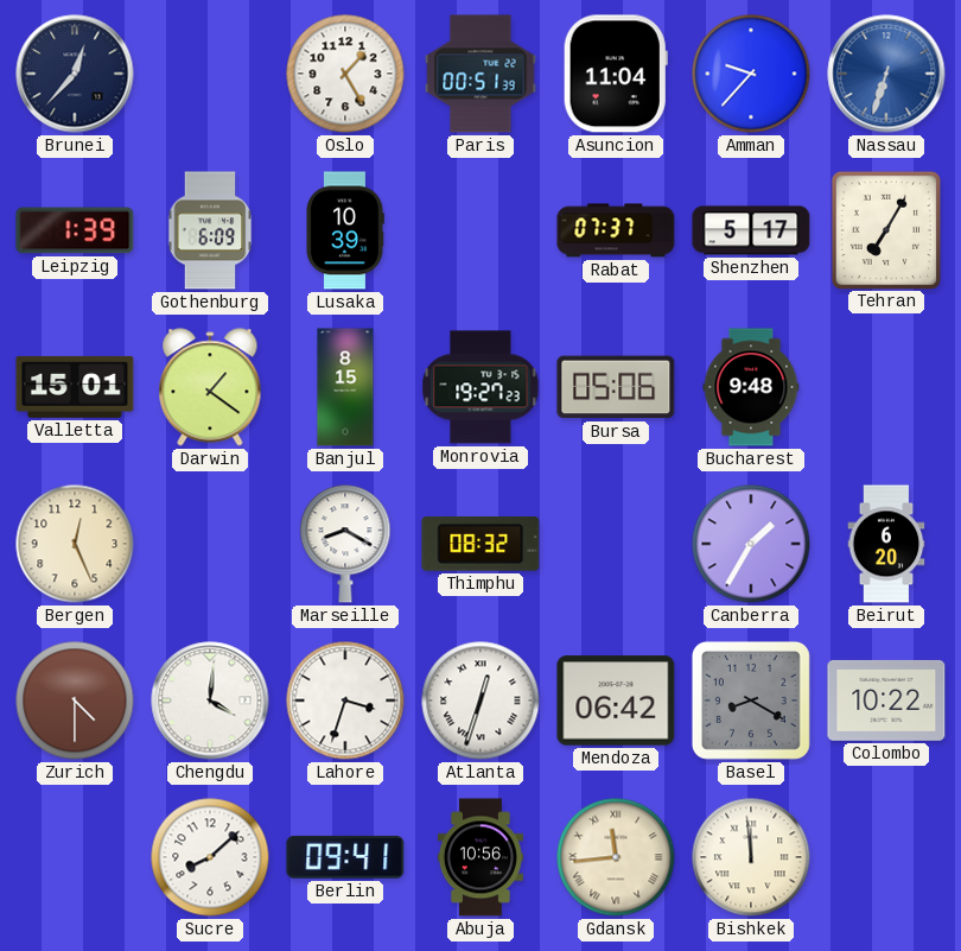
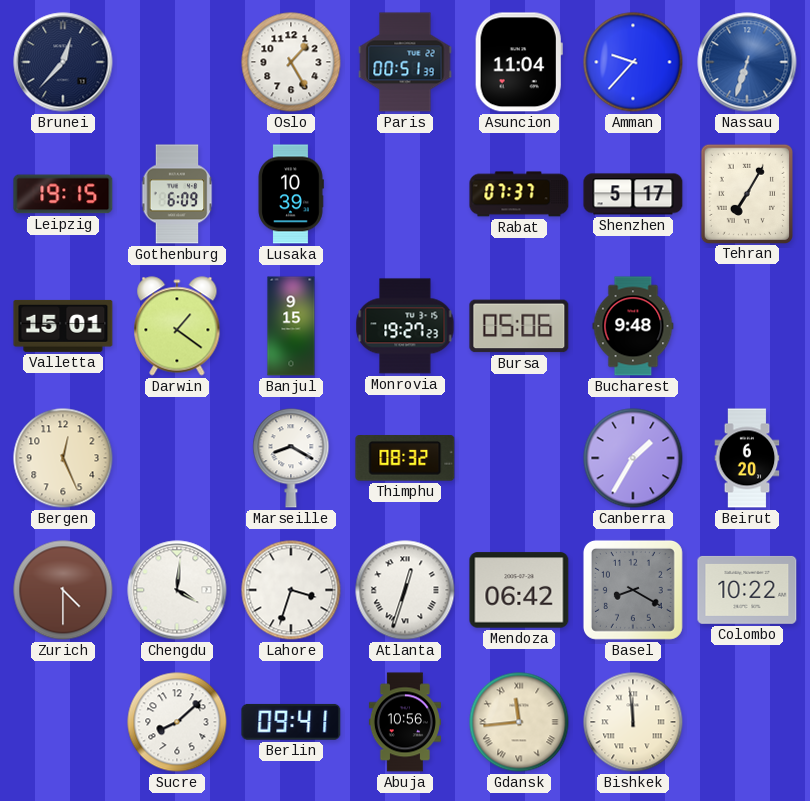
Leipzig: 1:39 -> 19:15
Banjul: 8:15 -> 9:15
